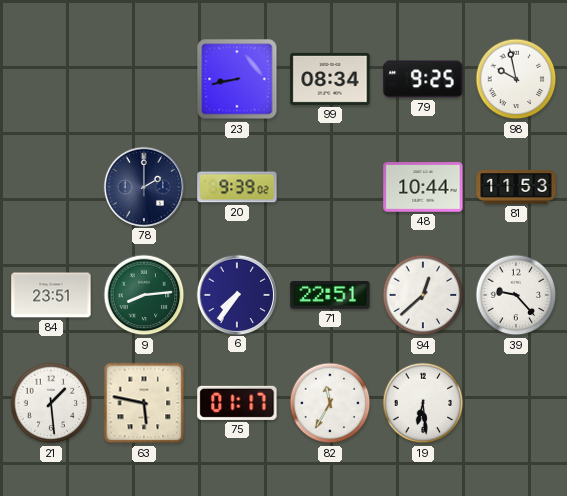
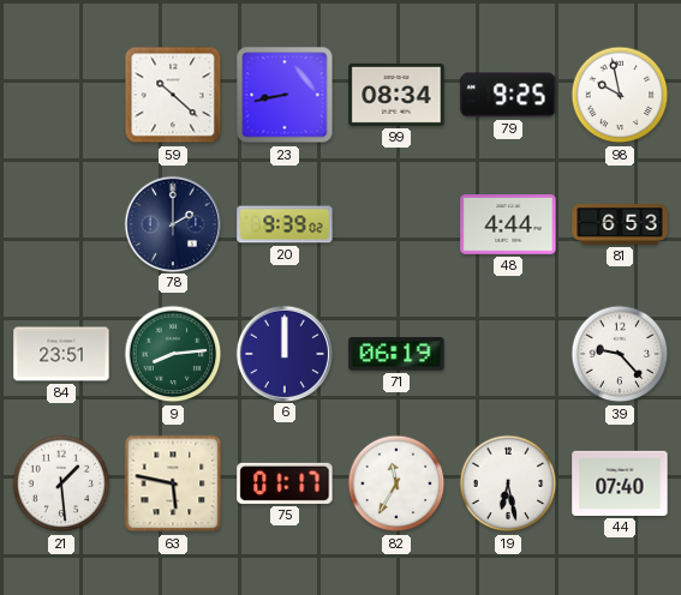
59: none -> 10:22
48: 10:44 -> 4:44
81: 11:53 -> 6:53
6: 7:36 -> 12:00
71: 22:51 -> 06:19
94: 12:38 -> none
19: 6:29 -> 6:28
44: none -> 07:40
